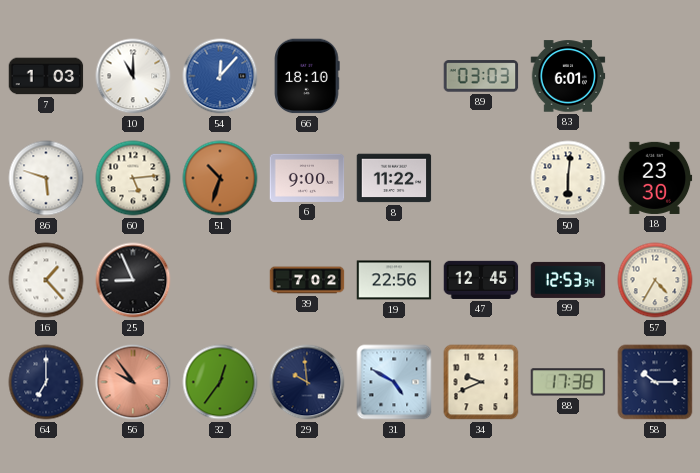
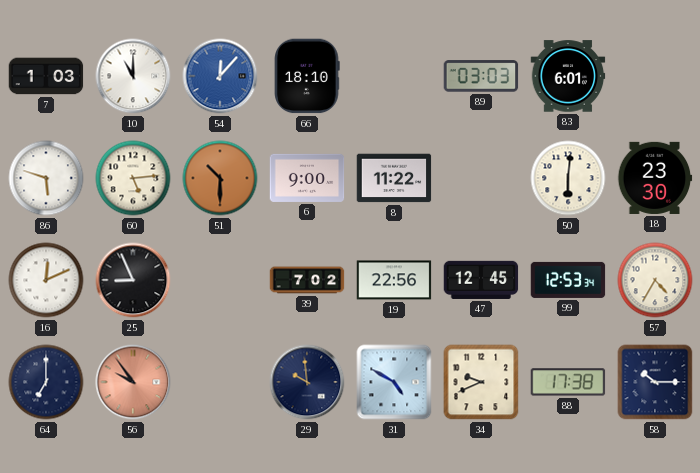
51: 10:33 -> 10:30
16: 1:23 -> 12:11
32: 12:36 -> none
